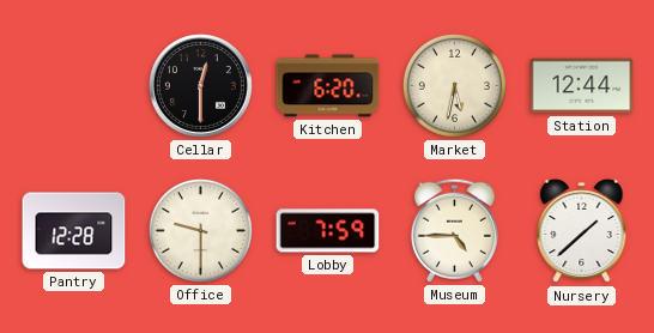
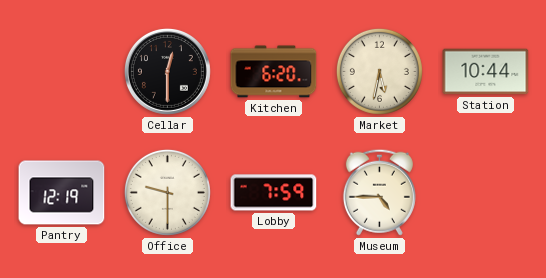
Station: 12:44 -> 10:44
Pantry: 12:28 -> 12:19
Nursery: 1:38 -> none
